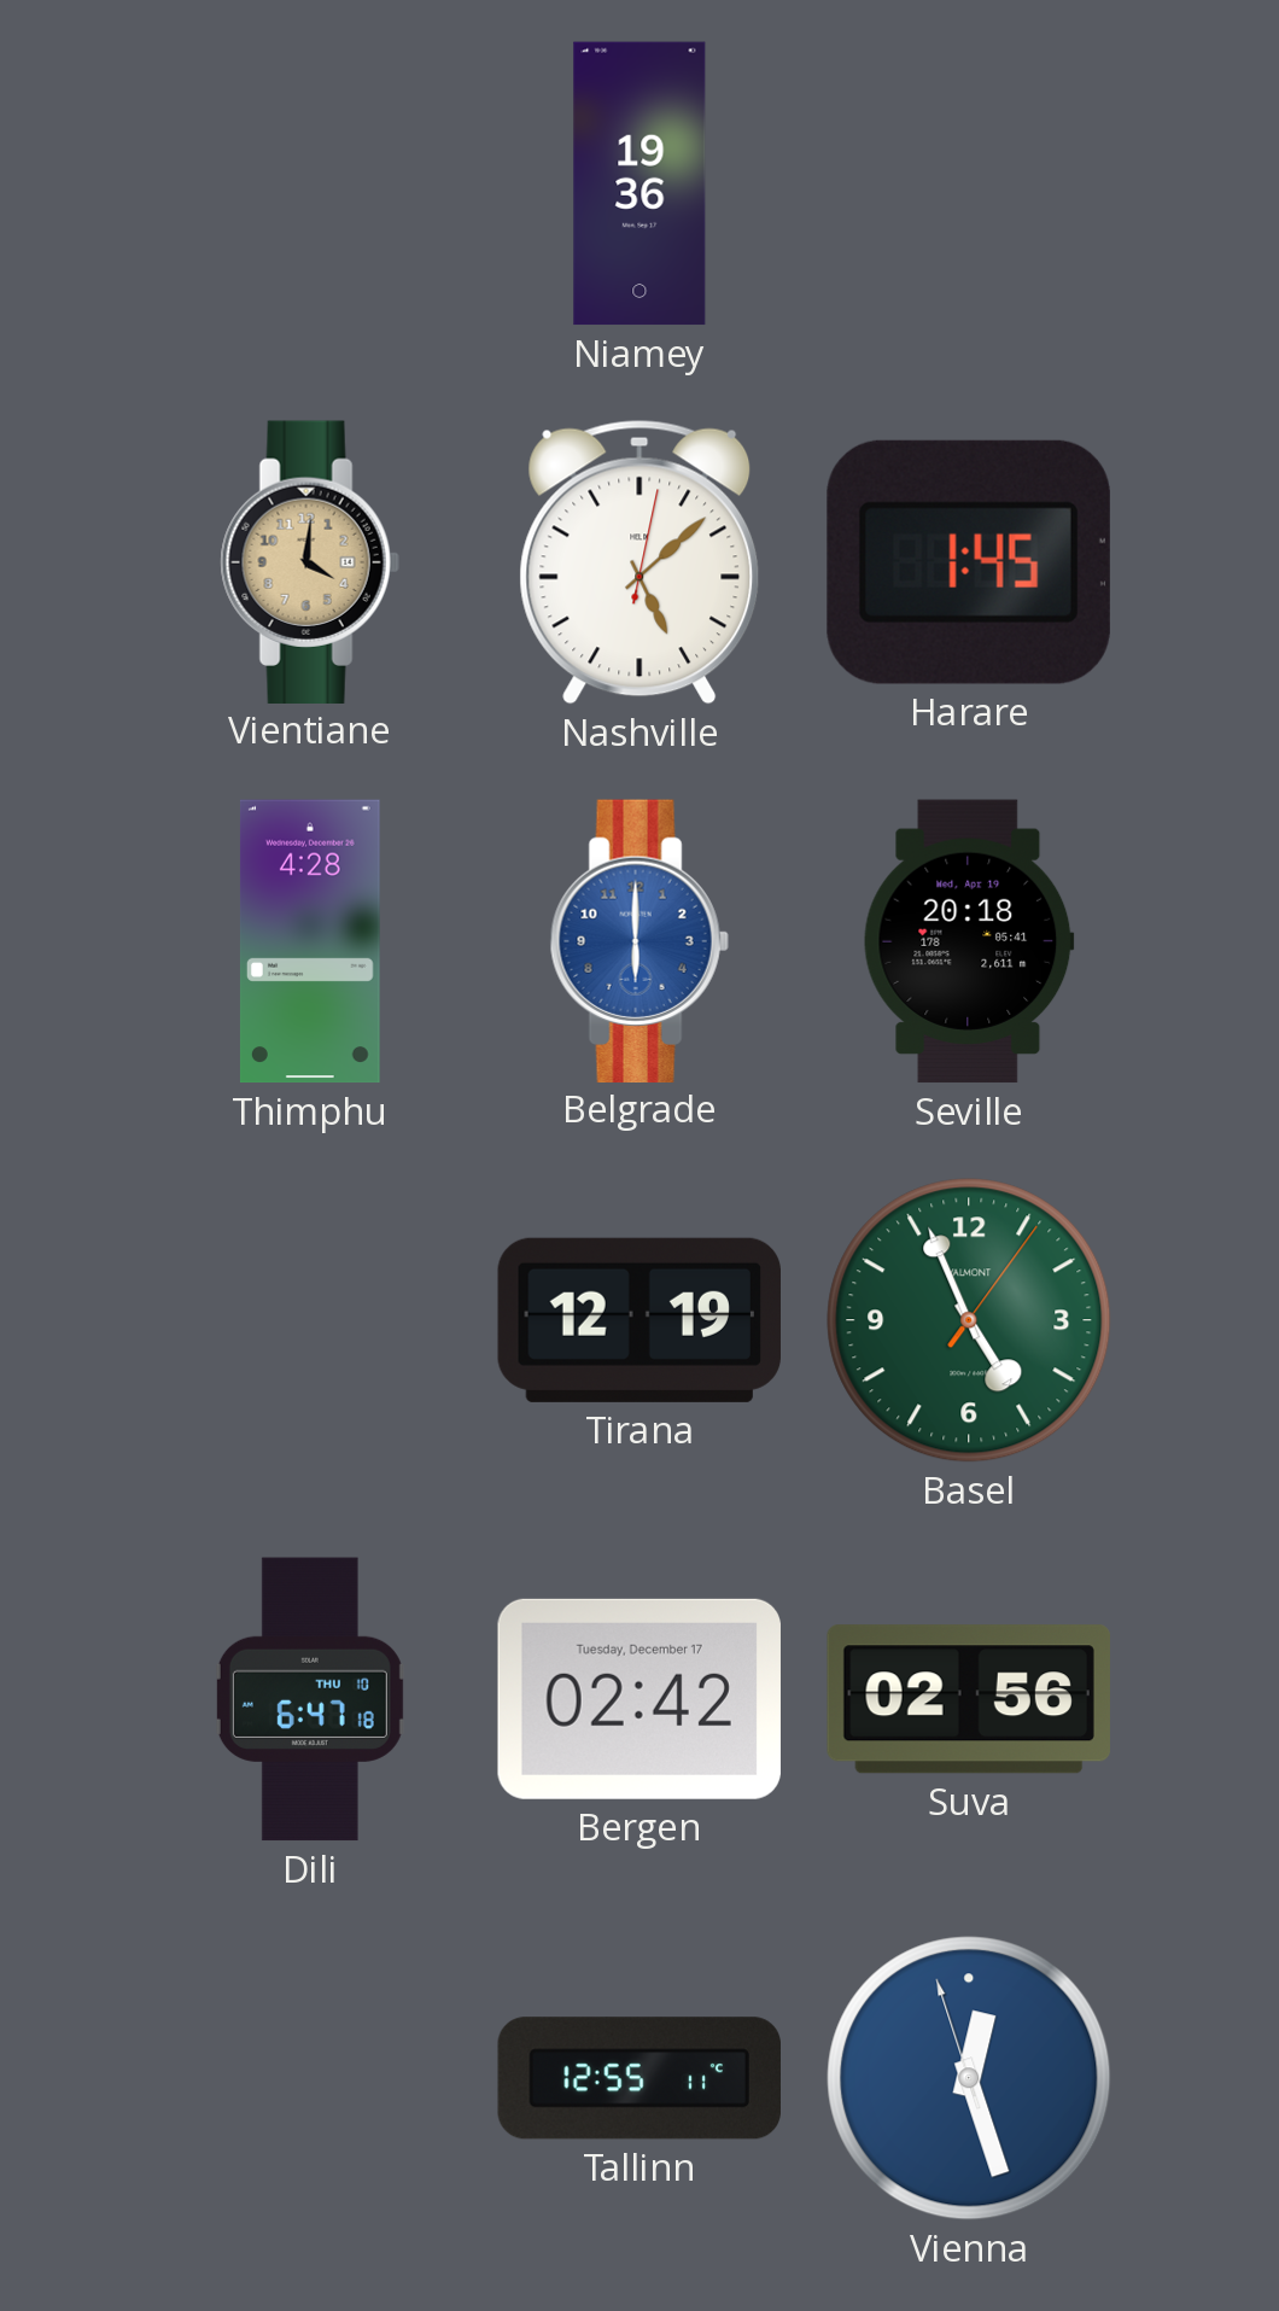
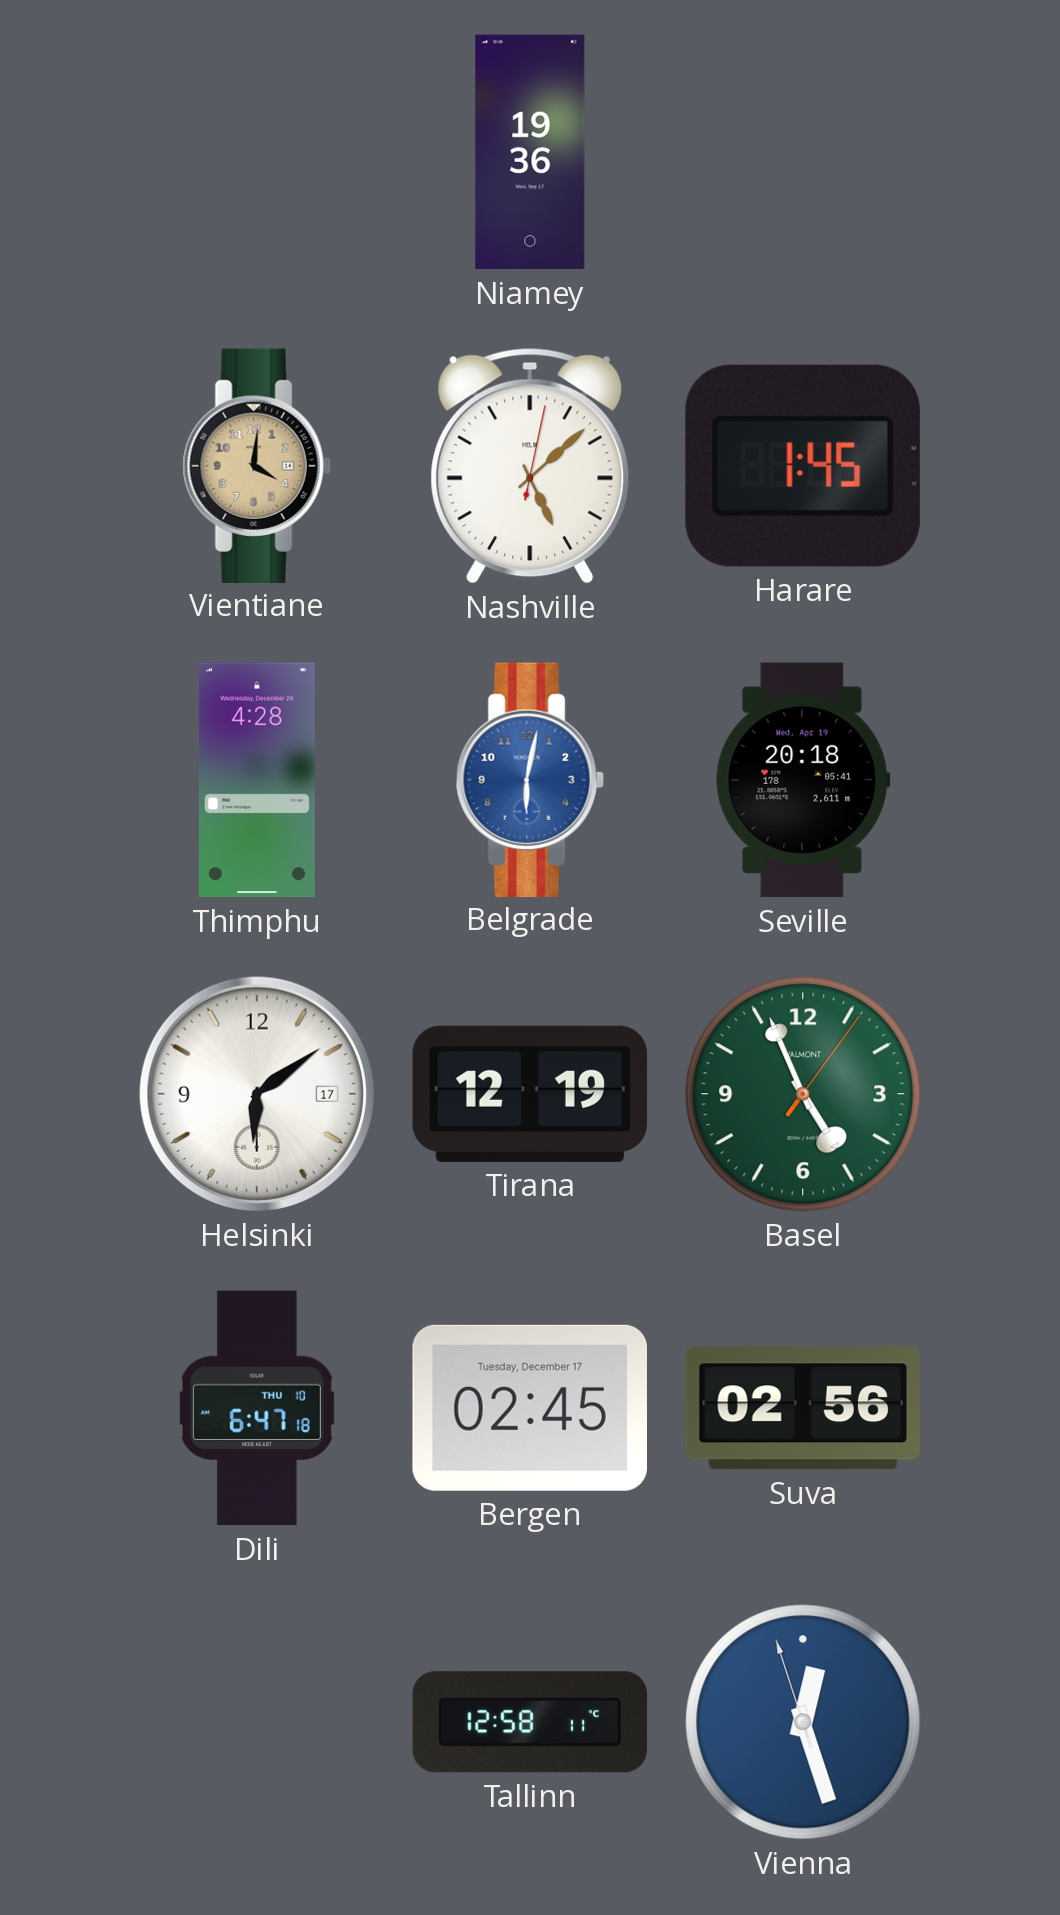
Belgrade: 6:00 -> 6:02
Helsinki: none -> 6:09
Bergen: 02:42 -> 02:45
Tallinn: 12:55 -> 12:58
